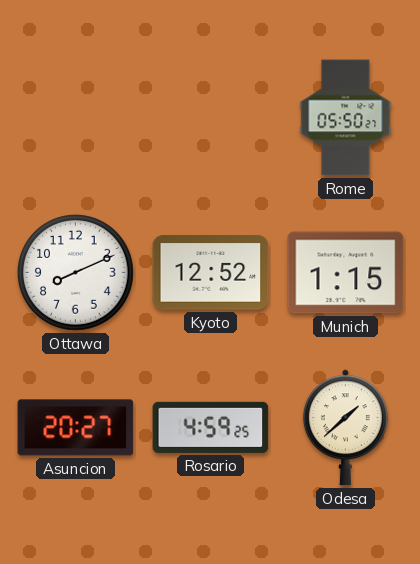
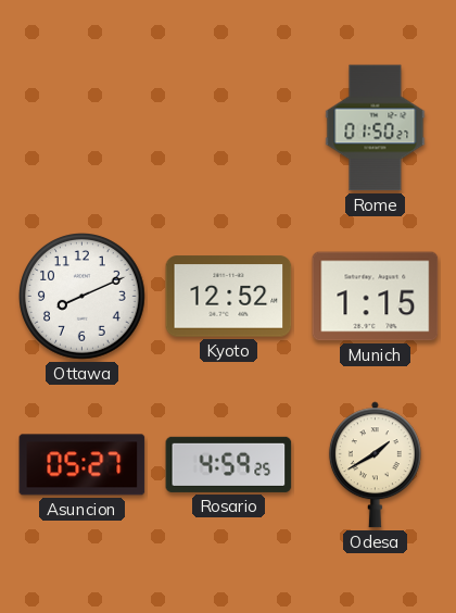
Rome: 05:50 -> 01:50
Asuncion: 20:27 -> 05:27
Odesa: 1:38 -> 1:40
